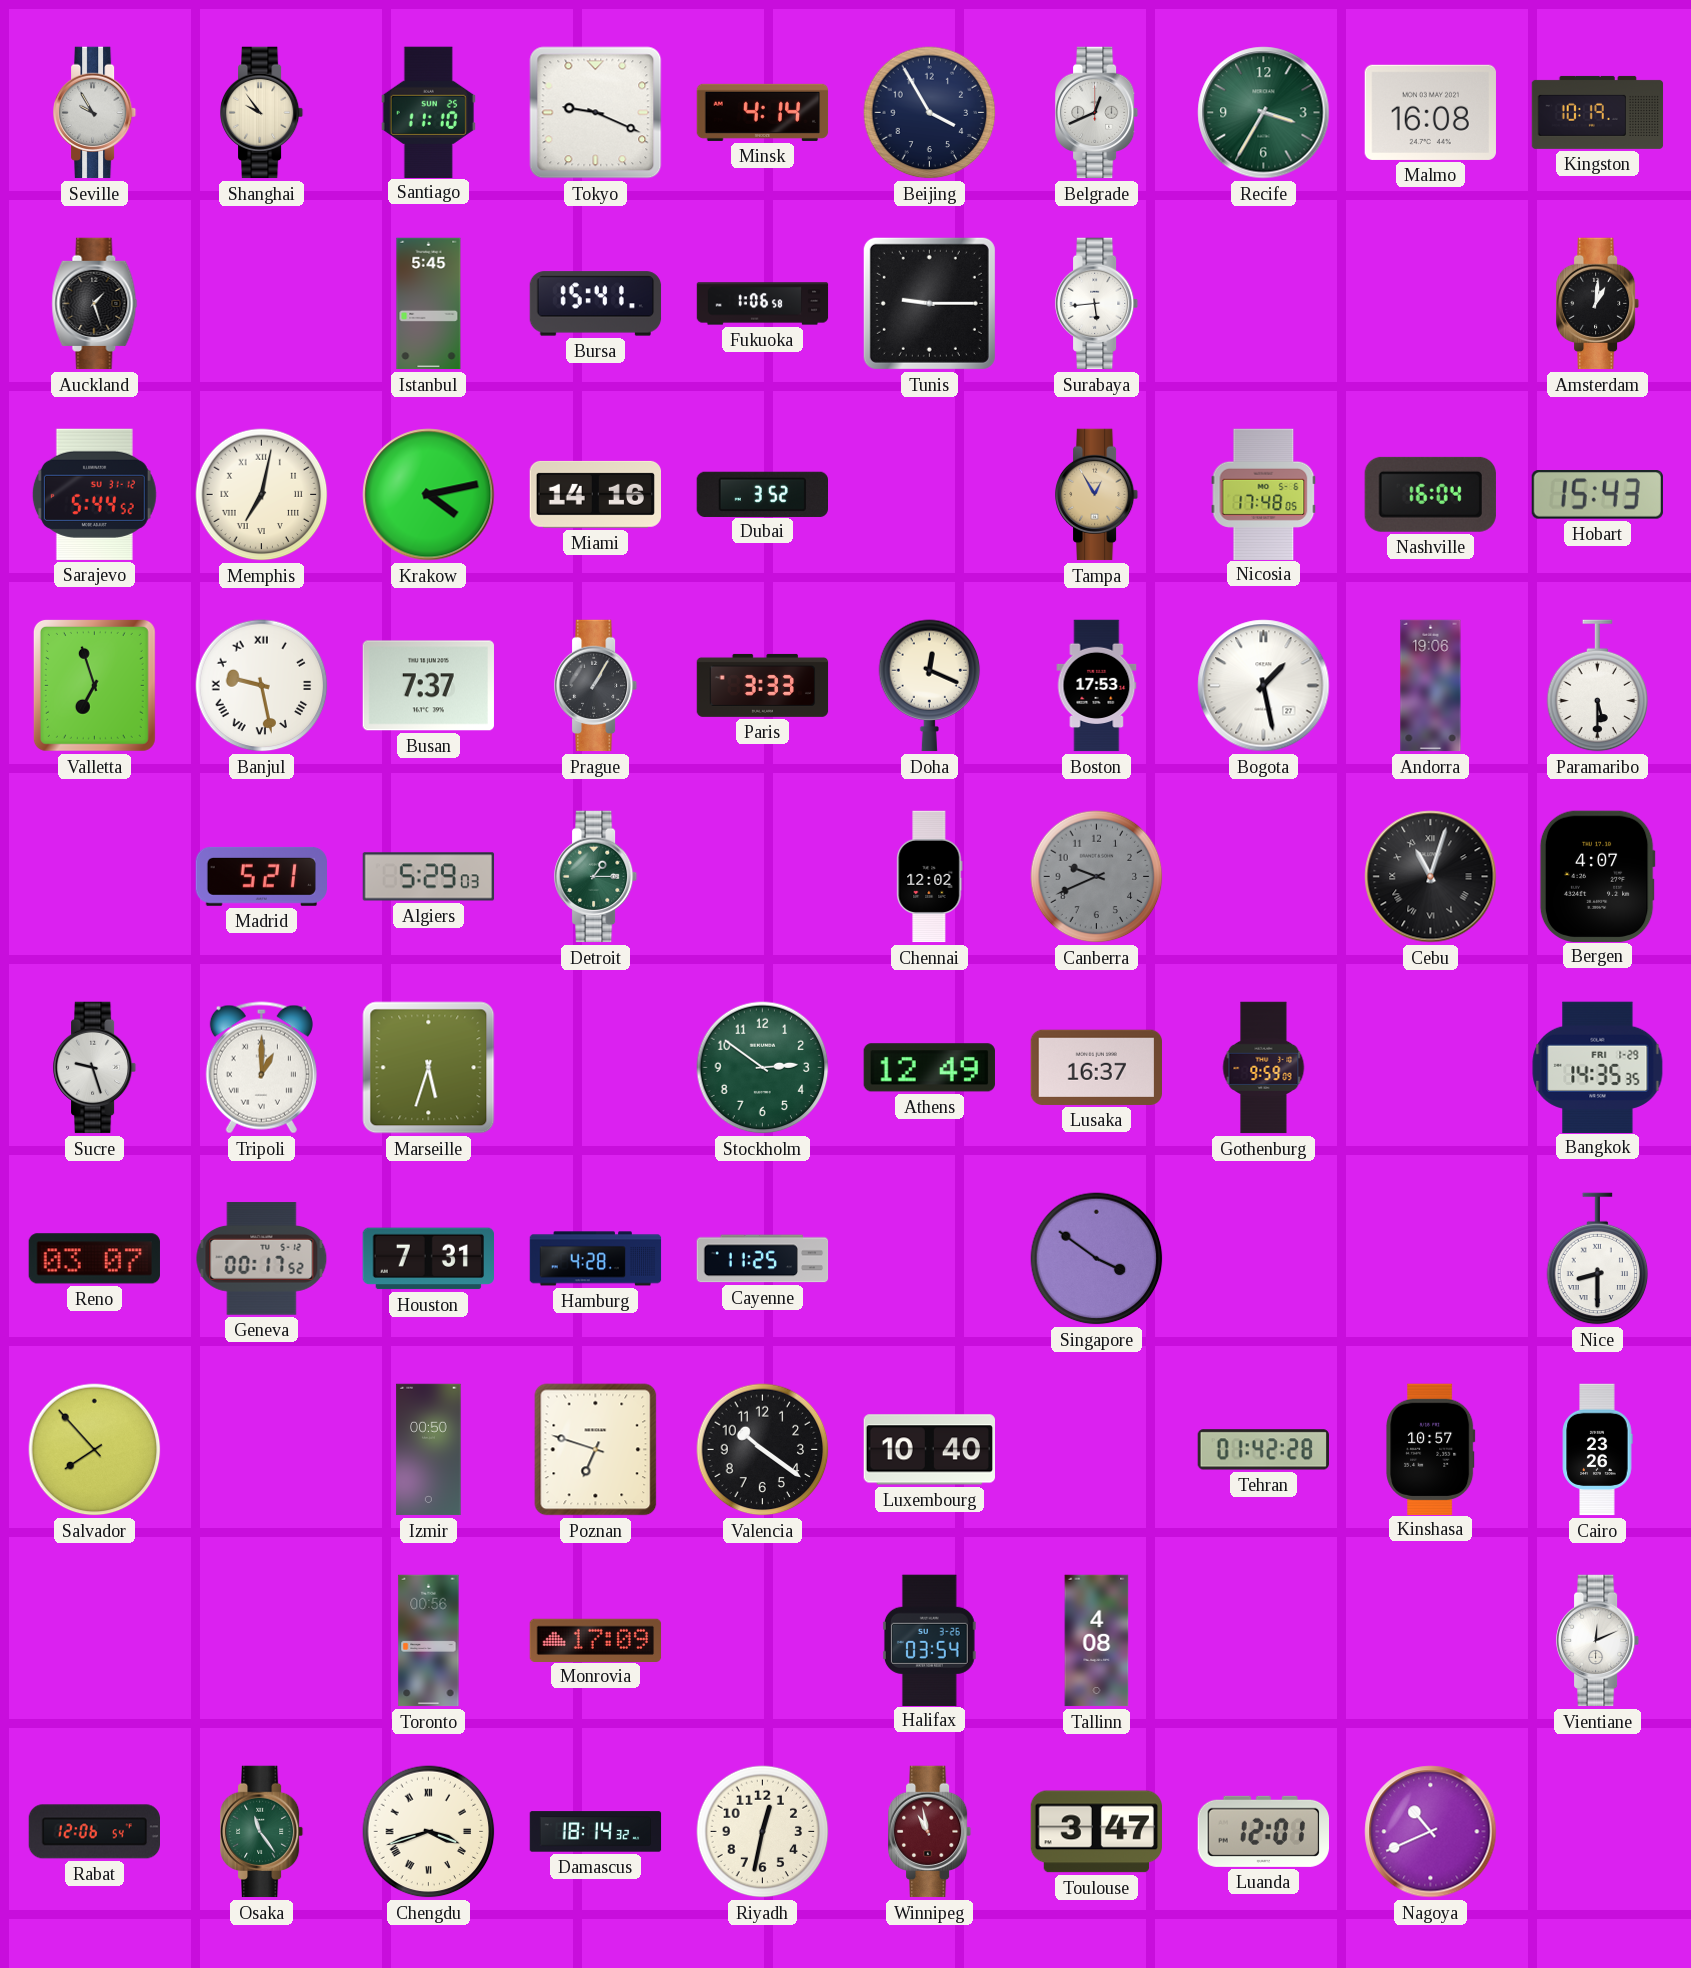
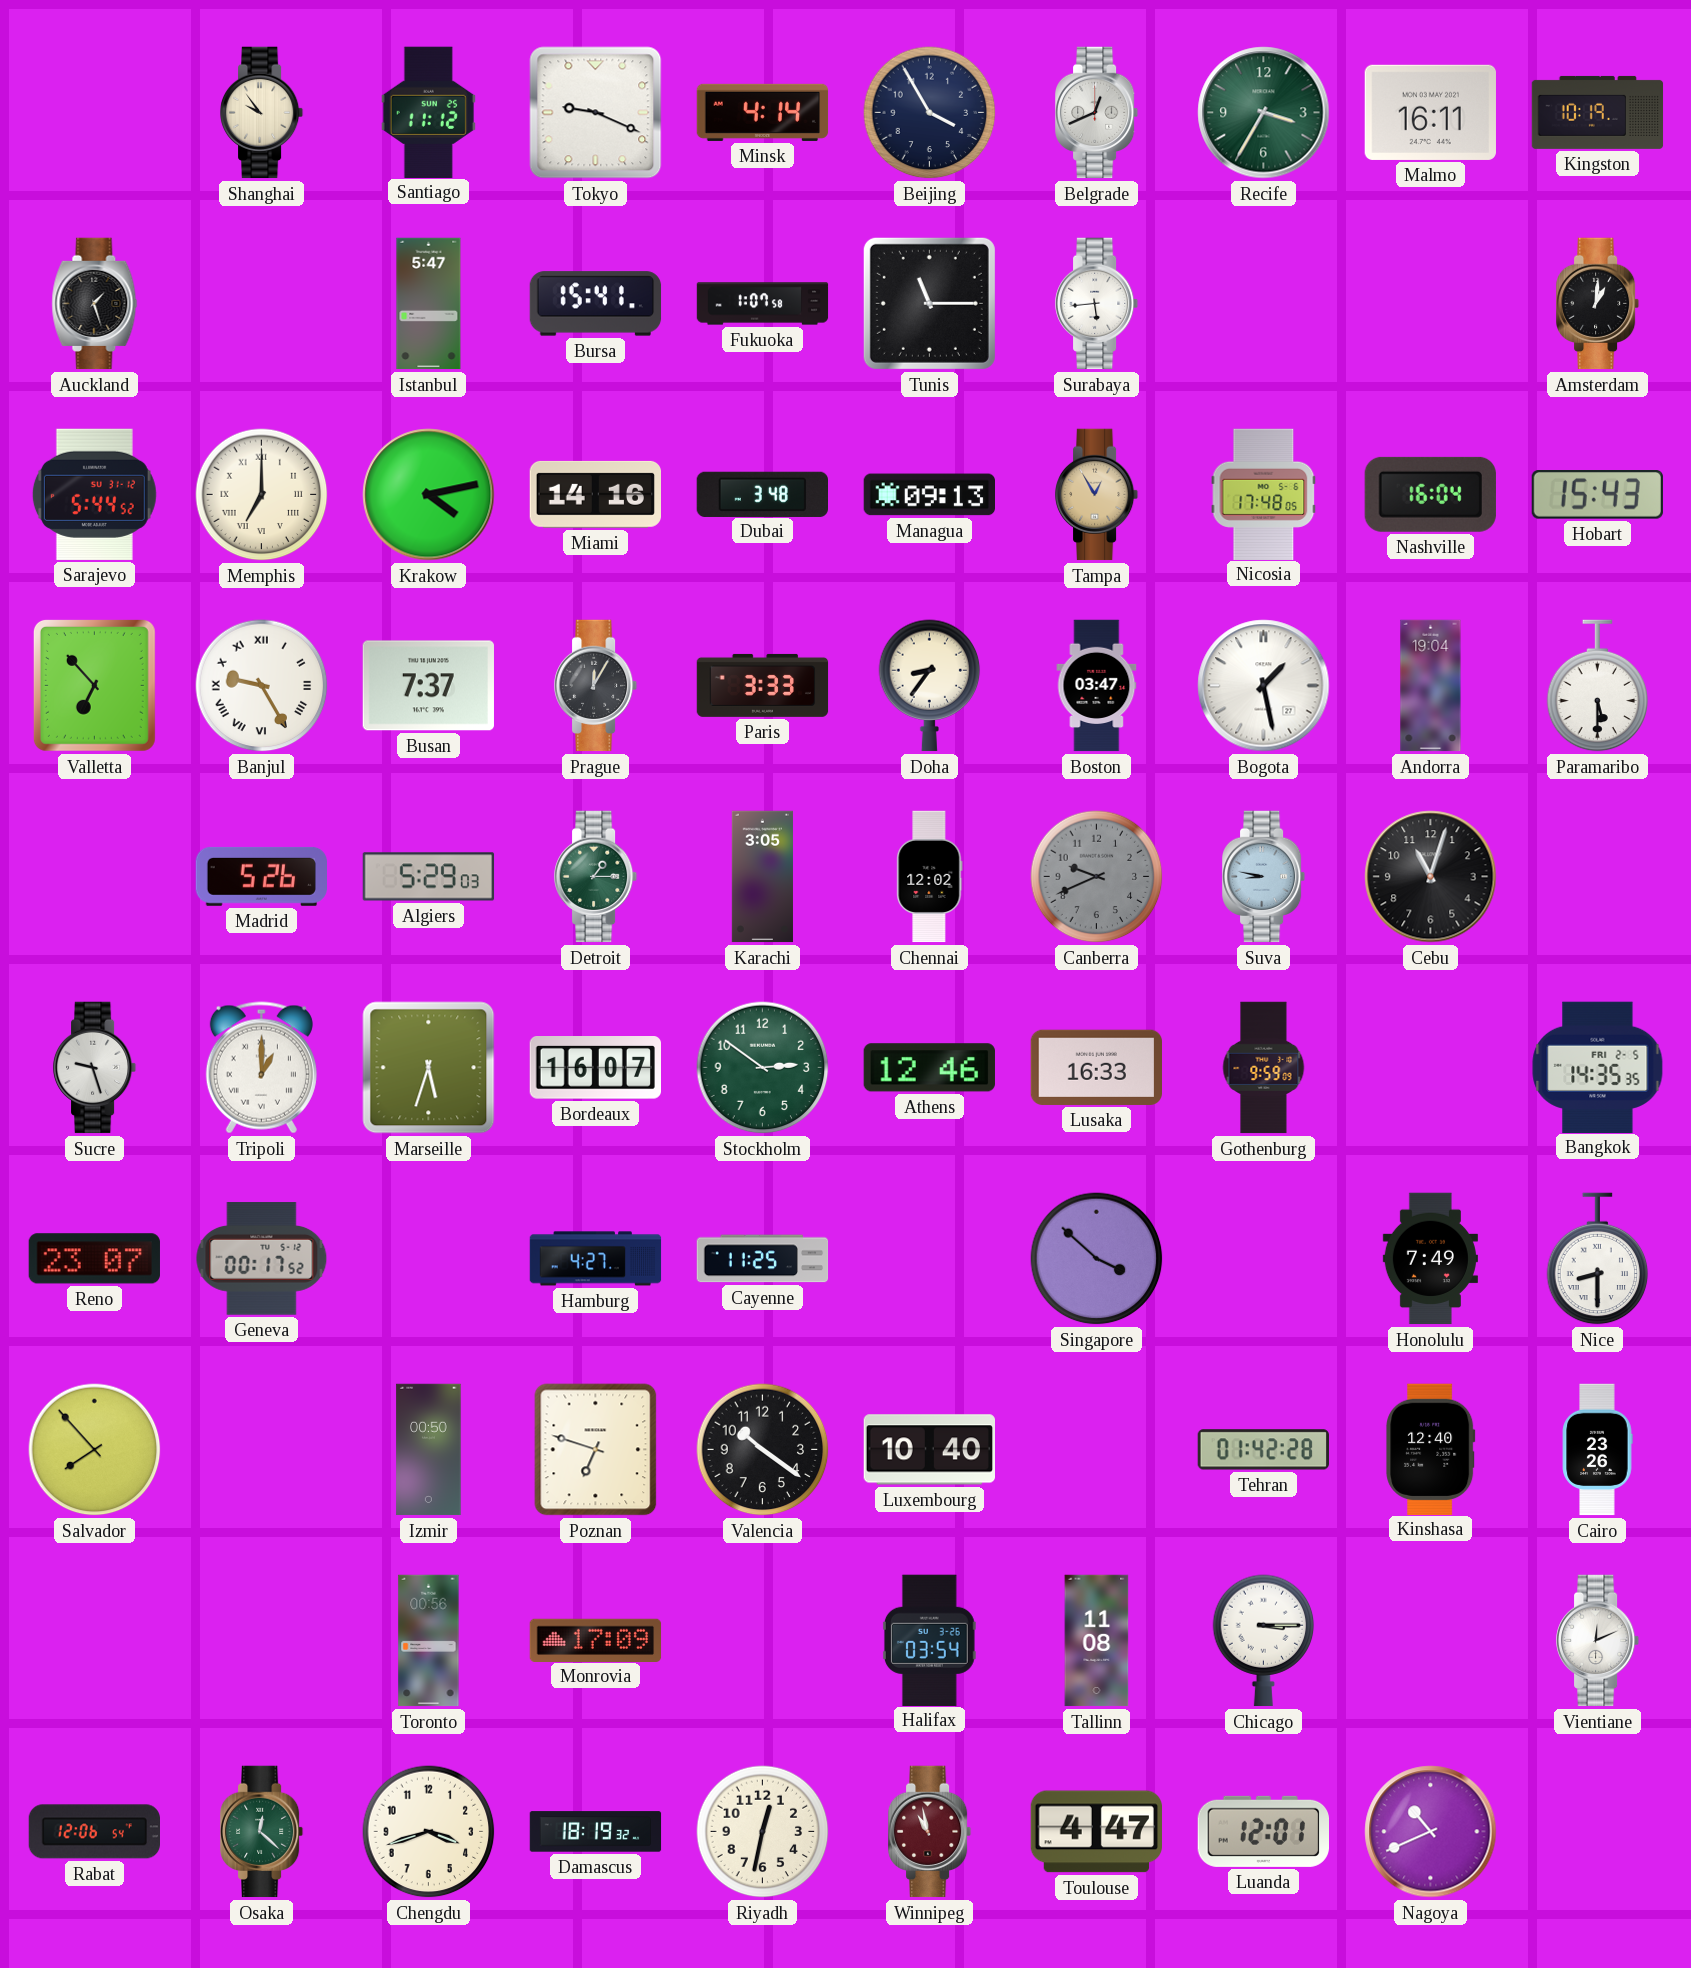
Seville: 9:55 -> none
Santiago: 11:10 -> 11:12
Malmo: 16:08 -> 16:11
Istanbul: 5:45 -> 5:47
Fukuoka: 1:06 -> 1:07
Tunis: 9:15 -> 11:15
Memphis: 7:02 -> 7:00
Dubai: 3:52 -> 3:48
Managua: none -> 09:13
Valletta: 6:57 -> 6:53
Banjul: 9:28 -> 9:25
Prague: 1:05 -> 12:05
Doha: 12:19 -> 8:36
Boston: 17:53 -> 03:47
Andorra: 19:06 -> 19:04
Madrid: 5:21 -> 5:26
Karachi: none -> 3:05
Suva: none -> 8:47
Cebu numerals: Roman -> Arabic
Bergen: 4:07 -> none
Bordeaux: none -> 16:07
Athens: 12:49 -> 12:46
Lusaka: 16:37 -> 16:33
Bangkok date: FRI 1-29 -> FRI 2-5
Reno: 03:07 -> 23:07
Houston: 7:31 -> none
Hamburg: 4:28 -> 4:27
Singapore: 3:51 -> 3:52
Honolulu: none -> 7:49
Kinshasa: 10:57 -> 12:40
Tallinn: 4:08 -> 11:08
Chicago: none -> 3:15
Osaka: 11:24 -> 12:22
Chengdu numerals: Roman -> Arabic
Damascus: 18:14 -> 18:19
Toulouse: 3:47 -> 4:47
